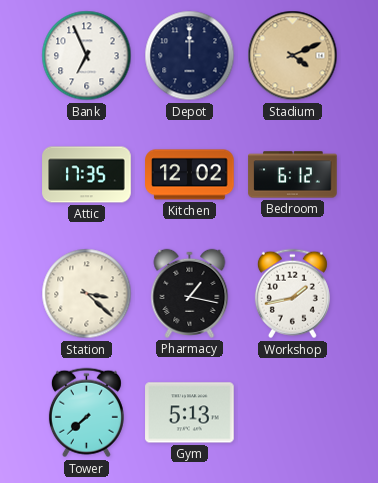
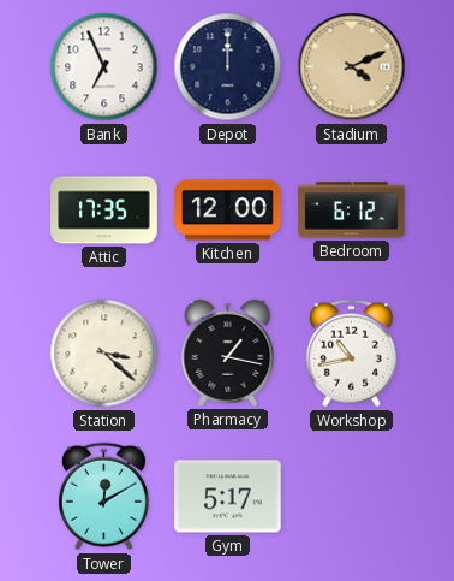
Kitchen: 12:02 -> 12:00
Workshop: 1:43 -> 10:43
Tower: 7:38 -> 12:10
Gym: 5:13 -> 5:17
